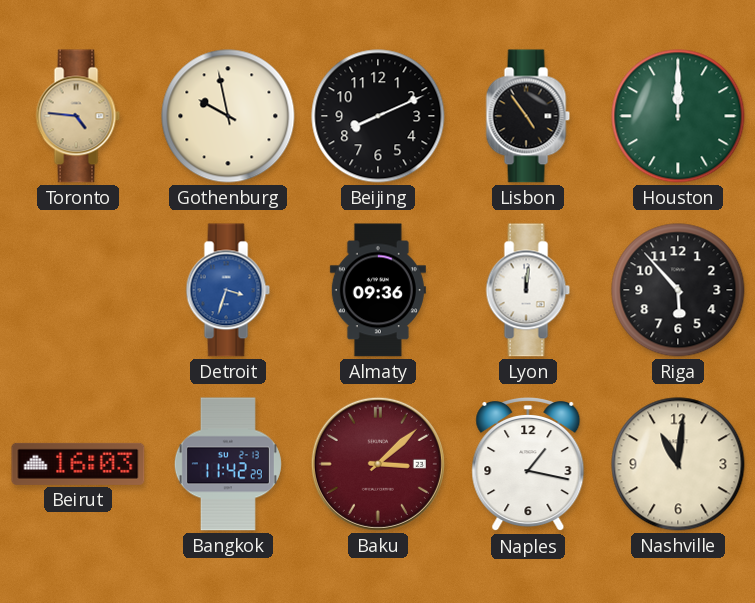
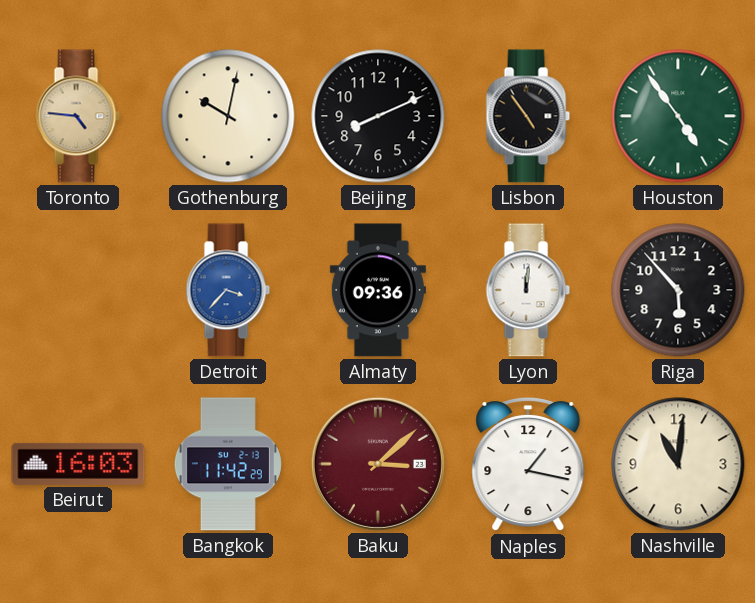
Gothenburg: 9:58 -> 10:02
Houston: 12:00 -> 4:54
Detroit: 3:33 -> 3:37
